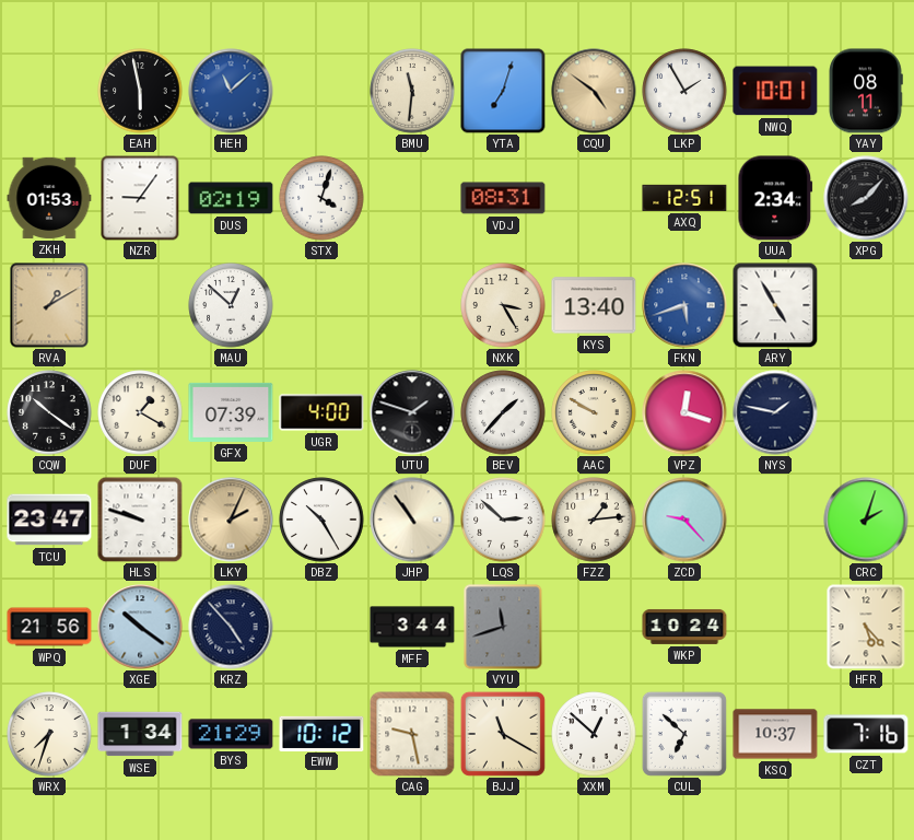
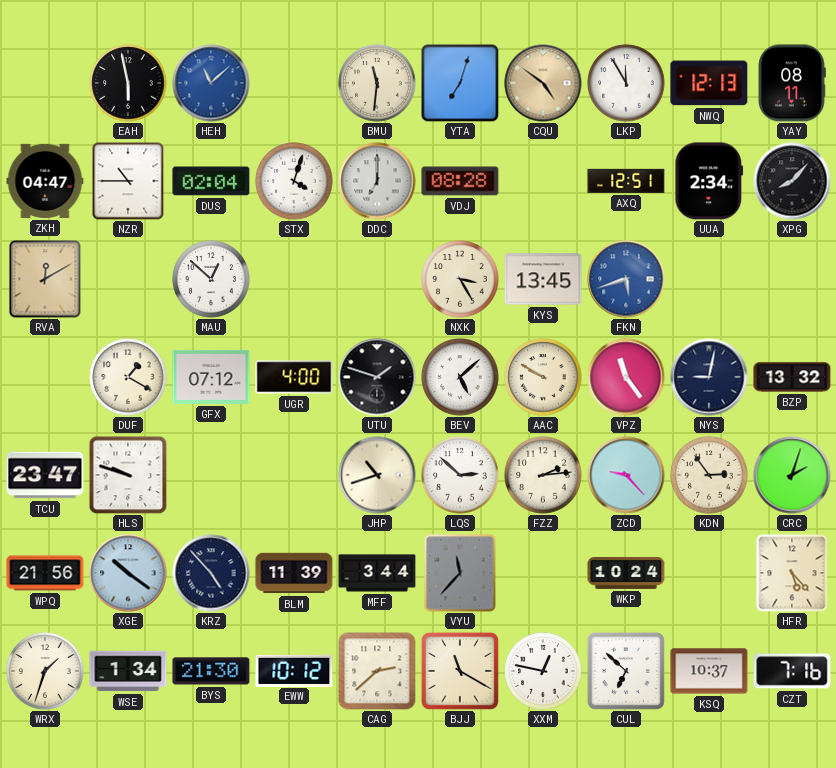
LKP: 1:55 -> 11:55
NWQ: 10:01 -> 12:13
ZKH: 01:53 -> 04:47
NZR: 9:06 -> 10:45
DUS: 02:19 -> 02:04
DDC: none -> 7:00
VDJ: 08:31 -> 08:28
RVA: 1:10 -> 12:10
KYS: 13:40 -> 13:45
ARY: 4:55 -> none
CQW: 10:21 -> none
GFX: 07:39 -> 07:12
BEV: 1:37 -> 5:08
VPZ: 12:18 -> 11:24
NYS: 1:47 -> 9:02
BZP: none -> 13:32
LKY: 2:04 -> none
DBZ: 10:25 -> none
JHP: 10:54 -> 10:42
FZZ: 1:14 -> 2:14
KDN: none -> 2:54
BLM: none -> 11:39
VYU: 11:42 -> 11:37
WRX: 7:33 -> 1:33
BYS: 21:29 -> 21:30
CAG: 9:28 -> 2:38
XXM: 12:52 -> 12:47
